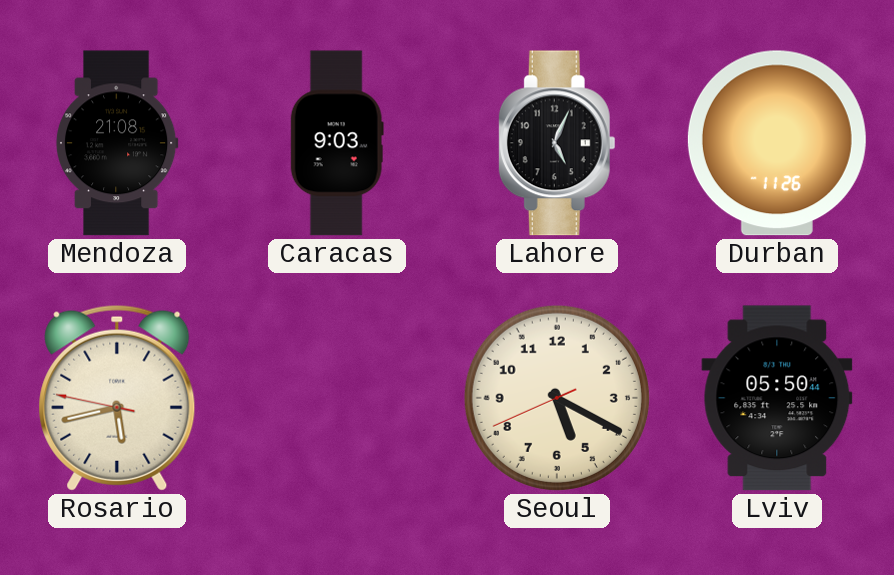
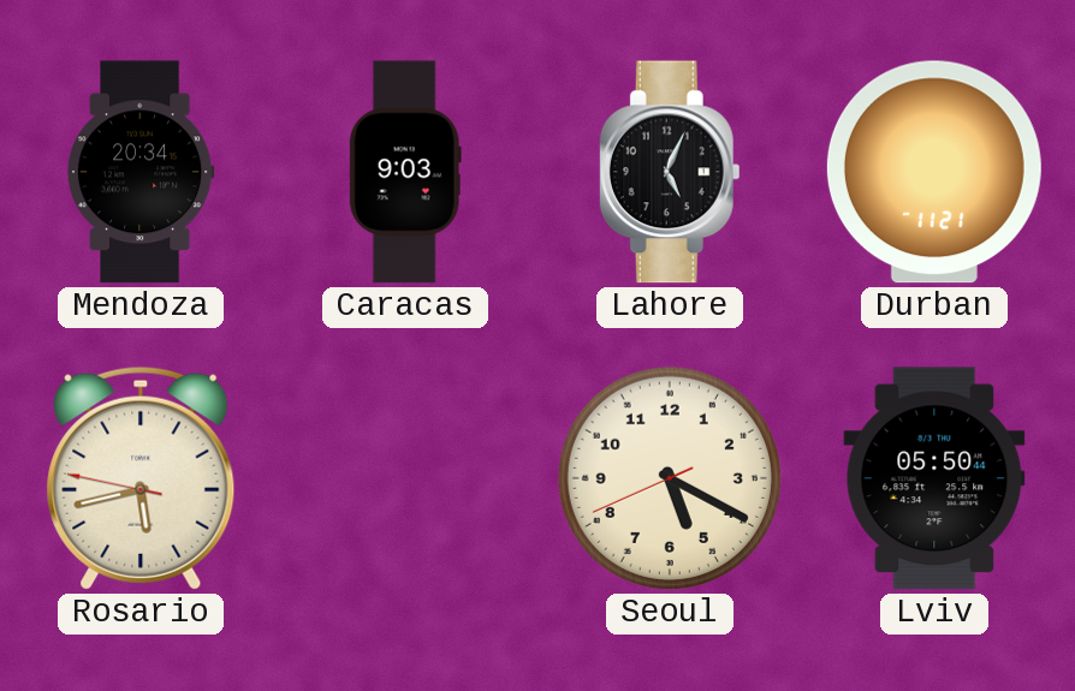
Mendoza: 21:08 -> 20:34
Durban: 11:26 -> 11:21
